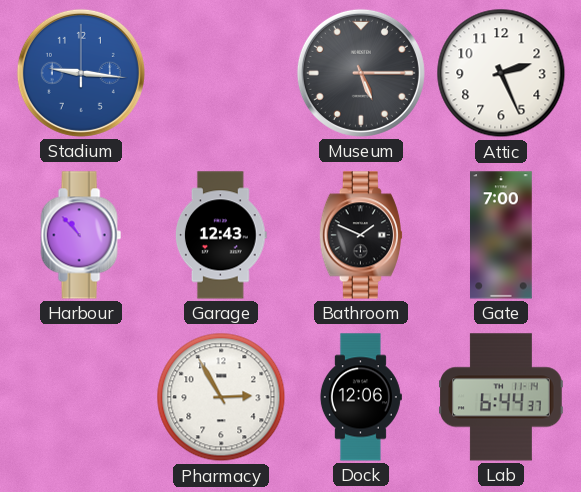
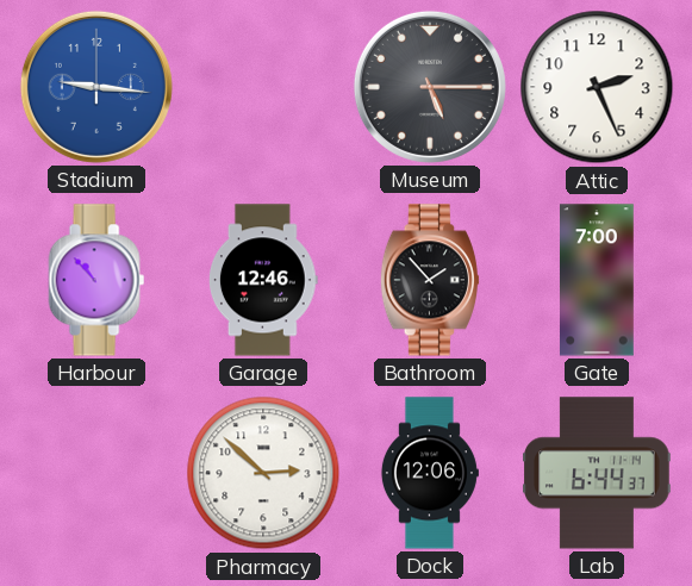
Garage: 12:43 -> 12:46
Bathroom: 1:49 -> 1:53
Pharmacy: 2:55 -> 2:52
